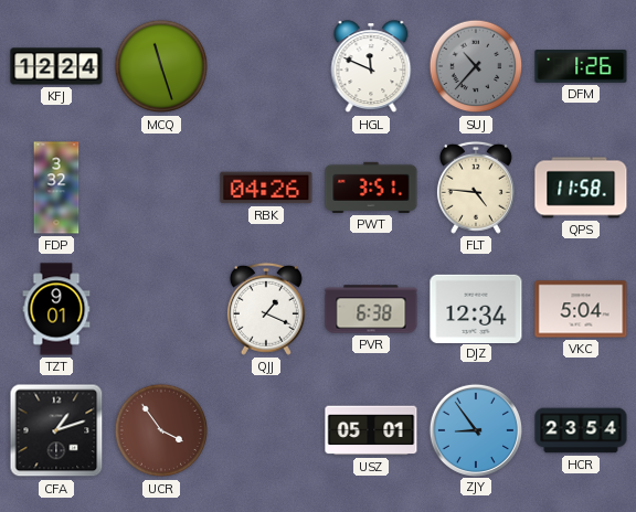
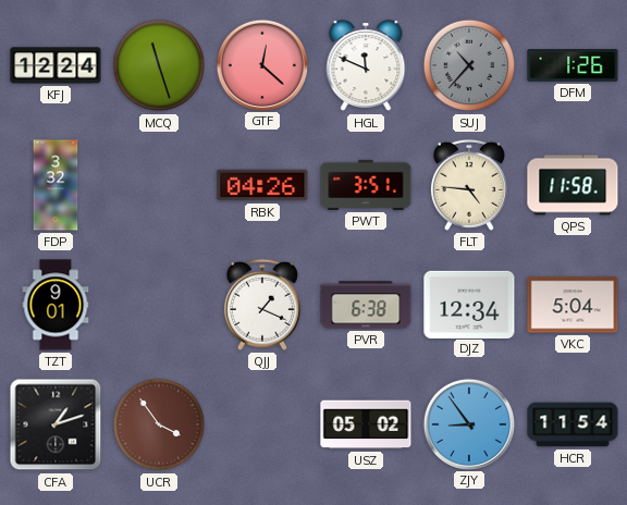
GTF: none -> 12:22
USZ: 05:01 -> 05:02
HCR: 23:54 -> 11:54
